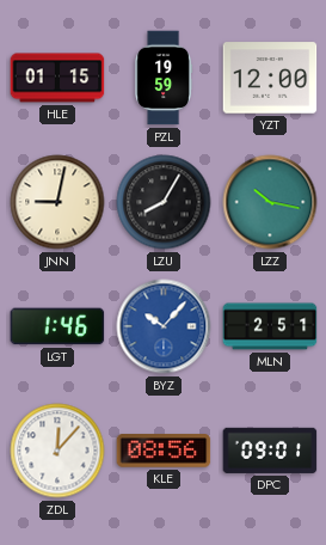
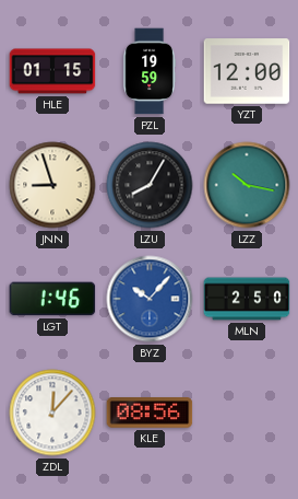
JNN: 9:02 -> 8:57
MLN: 2:51 -> 2:50
DPC: 09:01 -> none
